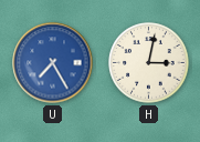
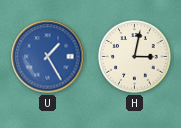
U: 7:25 -> 1:25
